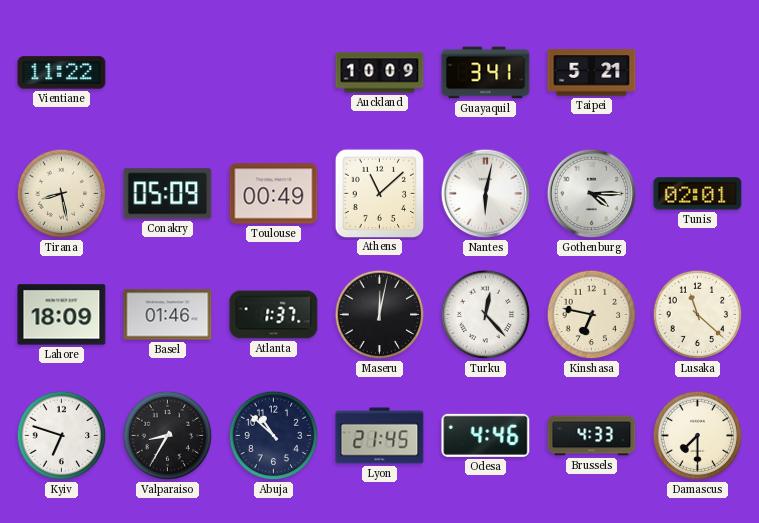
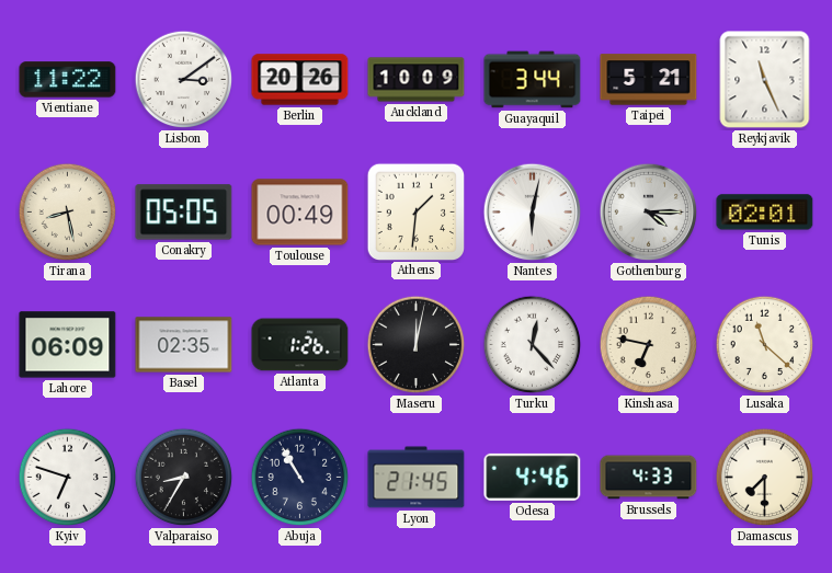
Lisbon: none -> 3:09
Berlin: none -> 20:26
Guayaquil: 3:41 -> 3:44
Reykjavik: none -> 11:26
Conakry: 05:09 -> 05:05
Athens: 11:08 -> 1:31
Lahore: 18:09 -> 06:09
Basel: 01:46 -> 02:35
Atlanta: 1:37 -> 1:26
Abuja: 10:52 -> 10:55
